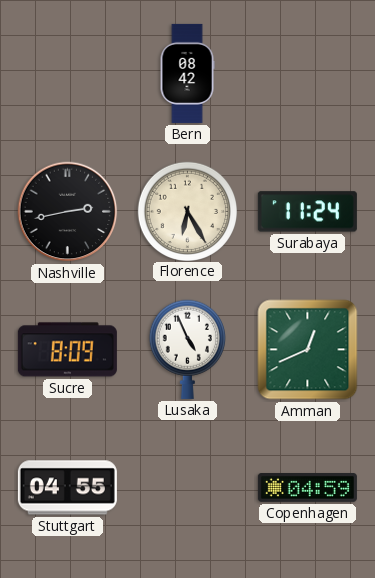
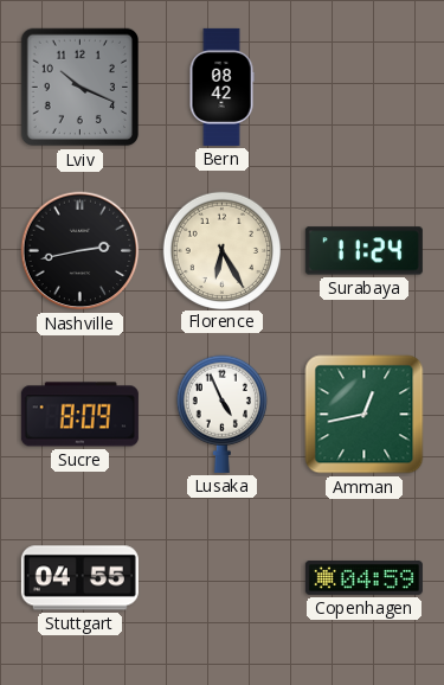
Lviv: none -> 10:19
Amman: 12:41 -> 12:43
